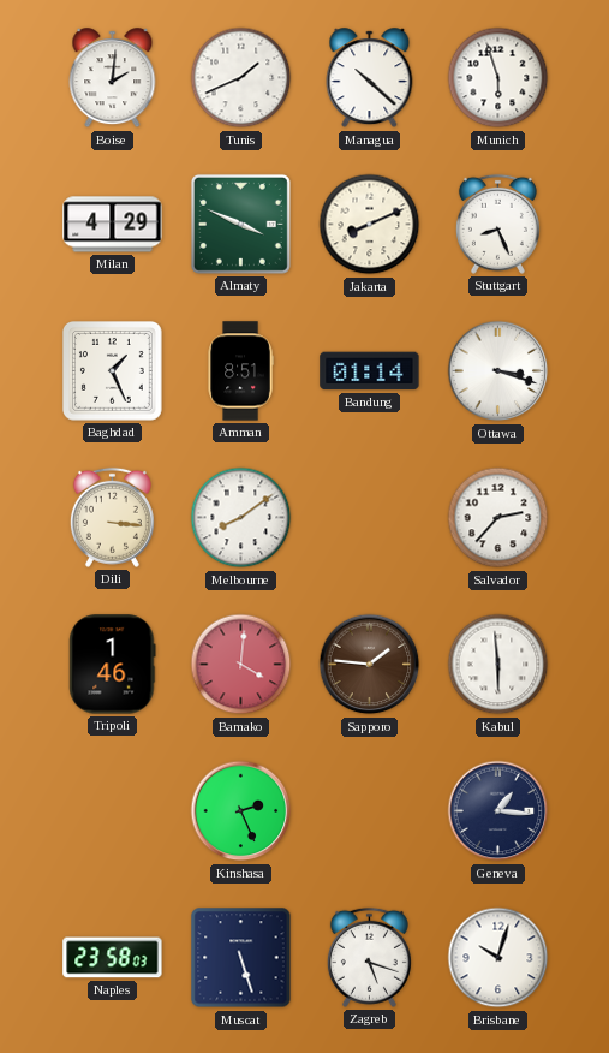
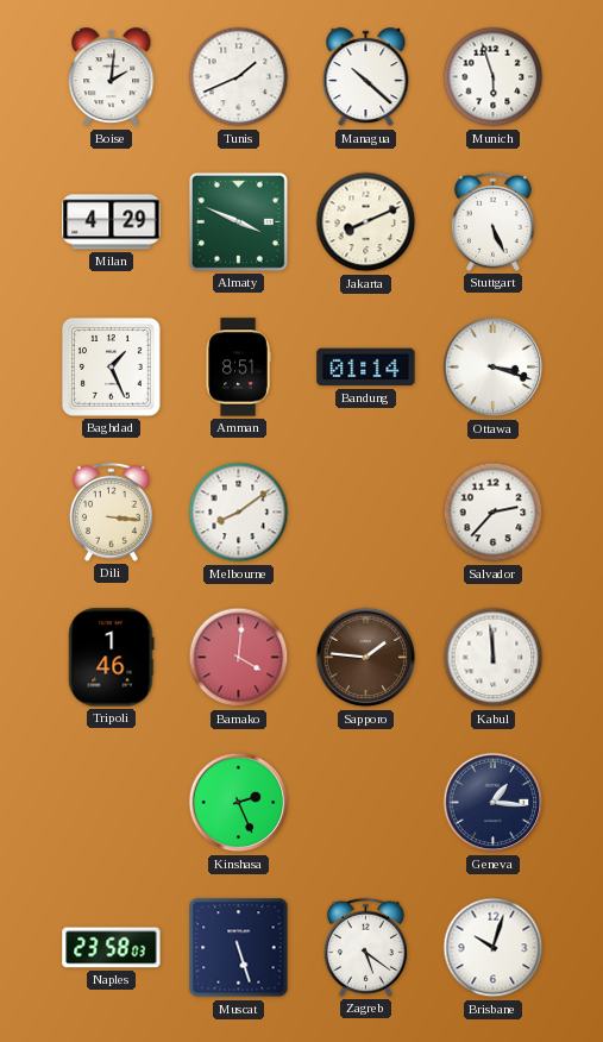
Stuttgart: 8:26 -> 5:26
Kabul: 5:59 -> 11:59
Zagreb: 5:18 -> 5:21
